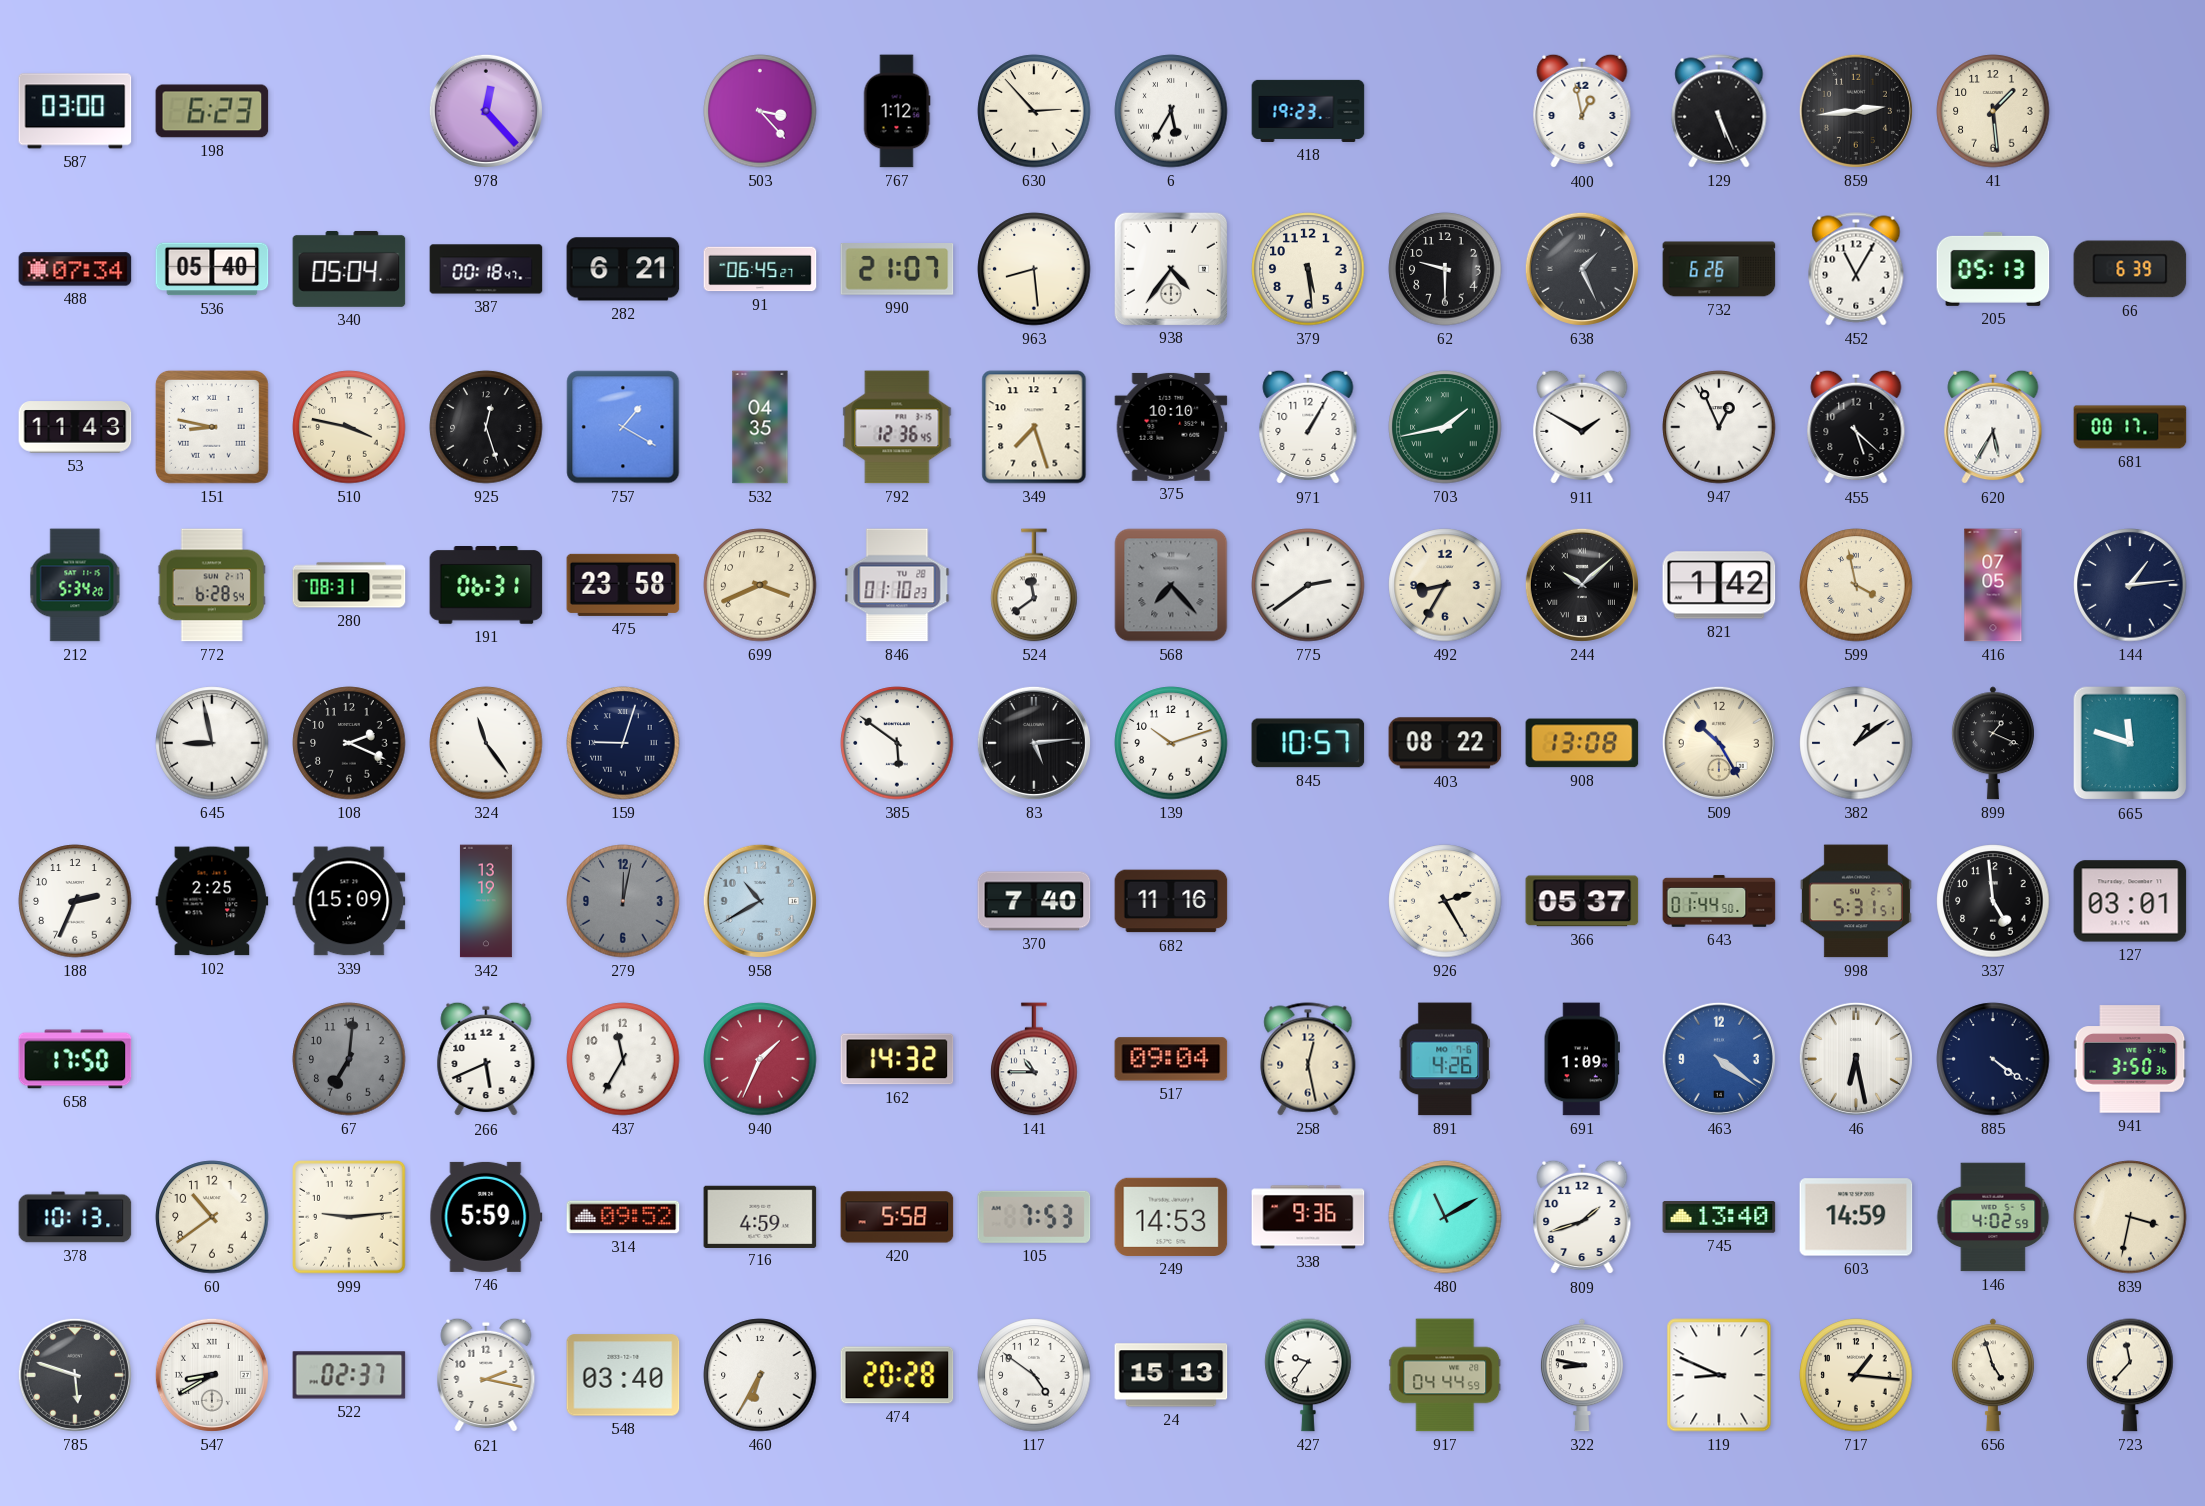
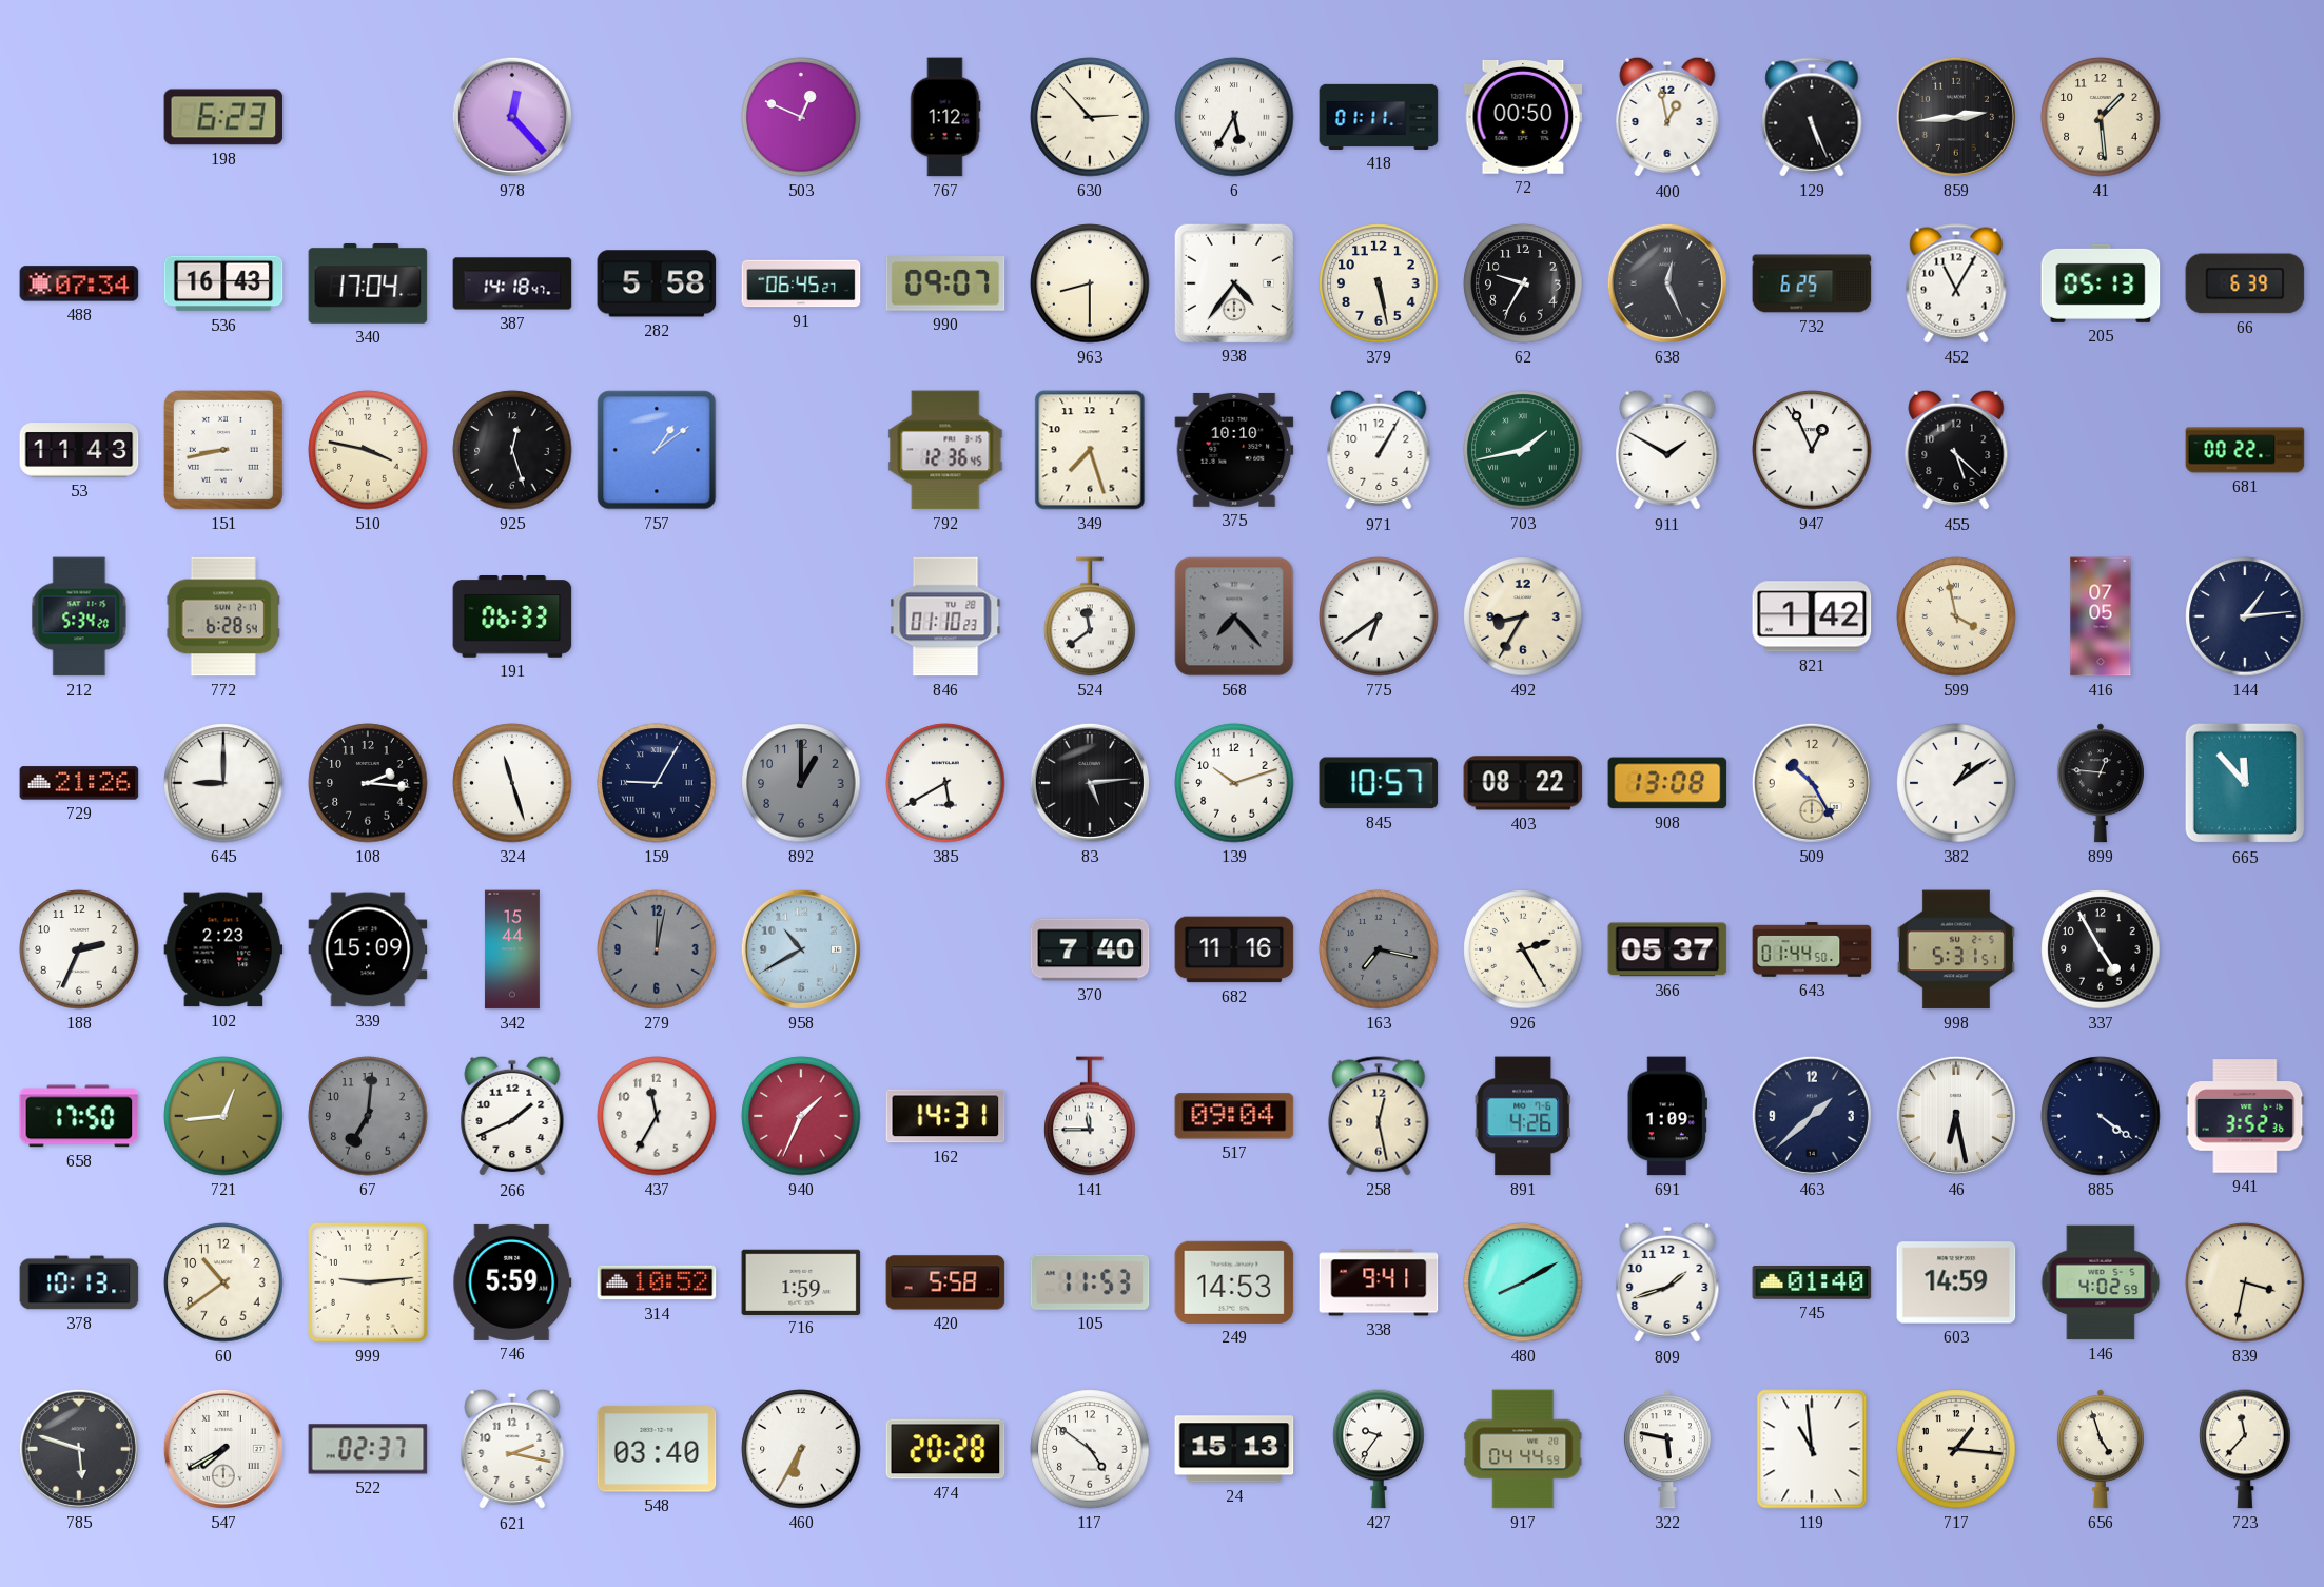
587: 03:00 -> none
503: 3:23 -> 12:49
418: 19:23 -> 01:11
72: none -> 00:50
536: 05:40 -> 16:43
340: 05:04 -> 17:04
387: 00:18 -> 14:18
282: 6:21 -> 5:58
990: 21:07 -> 09:07
963: 8:29 -> 8:30
379: 5:29 -> 5:28
62: 9:30 -> 9:35
638: 1:26 -> 12:26
732: 6:26 -> 6:25
151: 8:47 -> 8:43
757: 1:20 -> 1:09
532: 04:35 -> none
620: 5:35 -> none
681: 00:17 -> 00:22
280: 08:31 -> none
191: 06:31 -> 06:33
475: 23:58 -> none
699: 3:41 -> none
775: 2:39 -> 6:39
244: 10:08 -> none
729: none -> 21:26
645: 8:58 -> 9:00
108: 2:19 -> 2:16
324: 11:24 -> 11:27
159: 9:03 -> 9:05
892: none -> 1:00
385: 5:51 -> 5:40
899: 1:19 -> 12:46
665: 11:48 -> 11:53
102: 2:25 -> 2:23
342: 13:19 -> 15:44
163: none -> 7:17
337: 4:59 -> 4:55
127: 03:01 -> none
721: none -> 12:44
266: 5:41 -> 1:41
162: 14:32 -> 14:31
141: 10:45 -> 11:45
463: 4:21 -> 1:38
463 dial: blue -> navy
941: 3:50 -> 3:52
314: 09:52 -> 10:52
716: 4:59 -> 1:59
105: 7:53 -> 11:53
338: 9:36 -> 9:41
480: 11:10 -> 8:10
745: 13:40 -> 01:40
547: 8:40 -> 7:40
322: 8:47 -> 5:47
119: 8:49 -> 10:59
